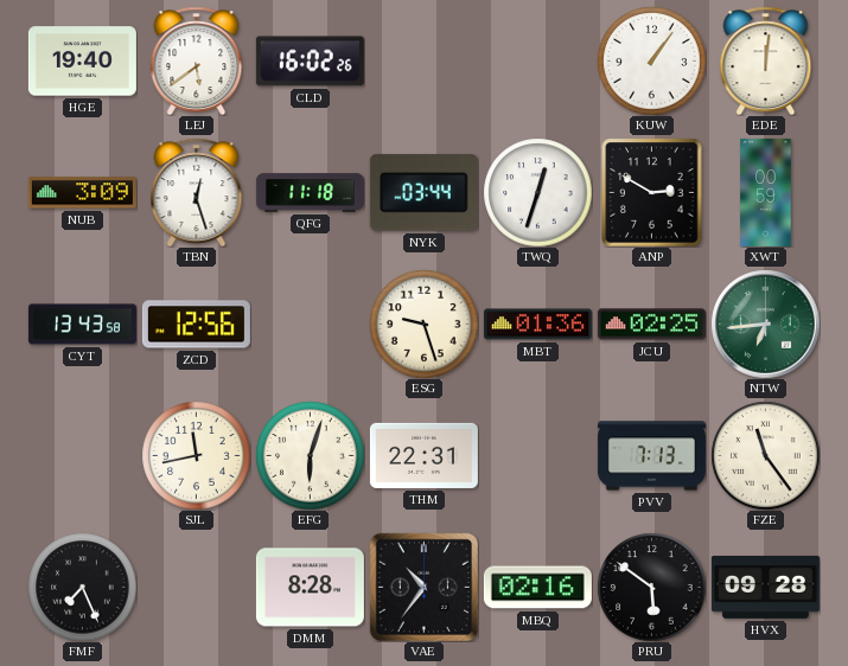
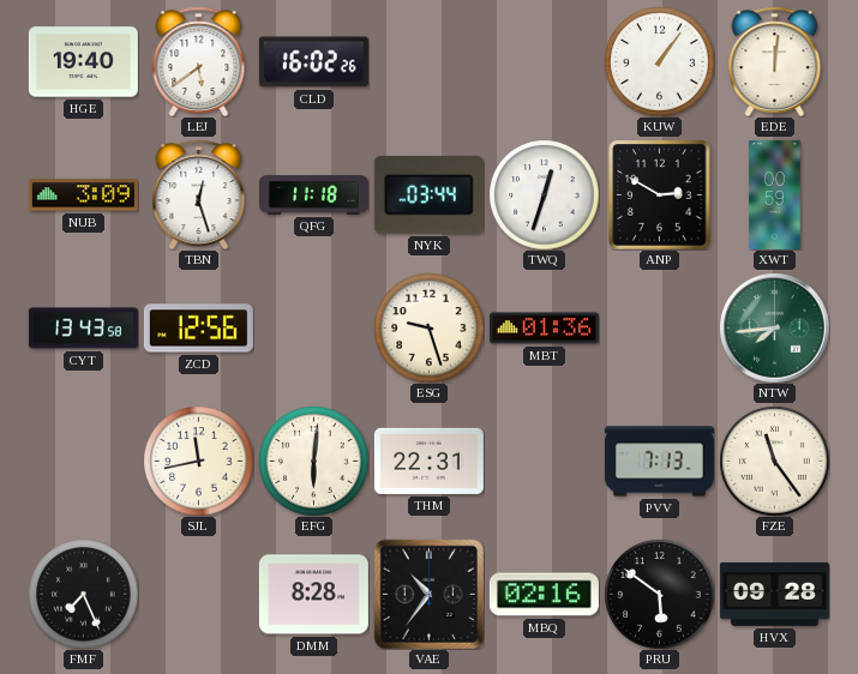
JCU: 02:25 -> none
NTW: 6:44 -> 7:44
EFG: 6:03 -> 6:01
